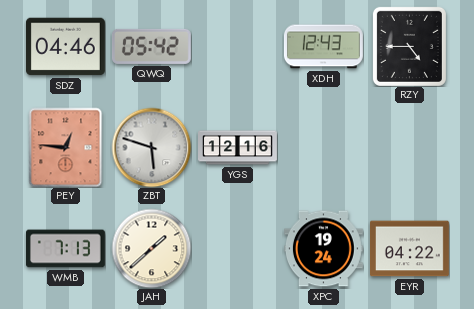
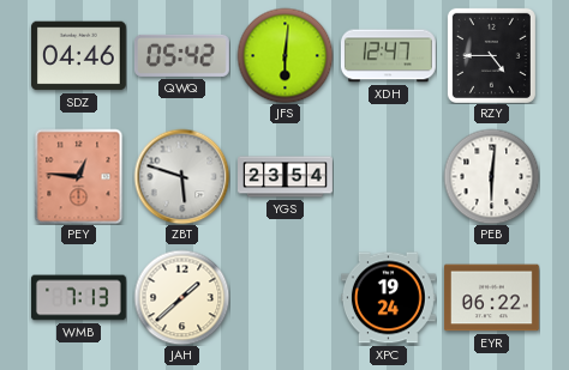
JFS: none -> 6:01
XDH: 12:43 -> 12:47
YGS: 12:16 -> 23:54
PEB: none -> 6:01
EYR: 04:22 -> 06:22
